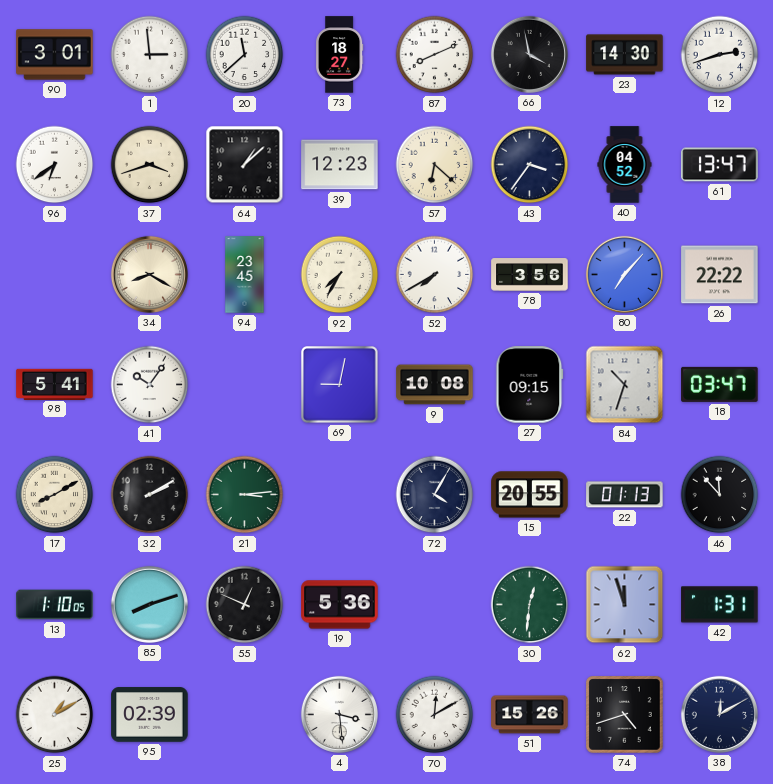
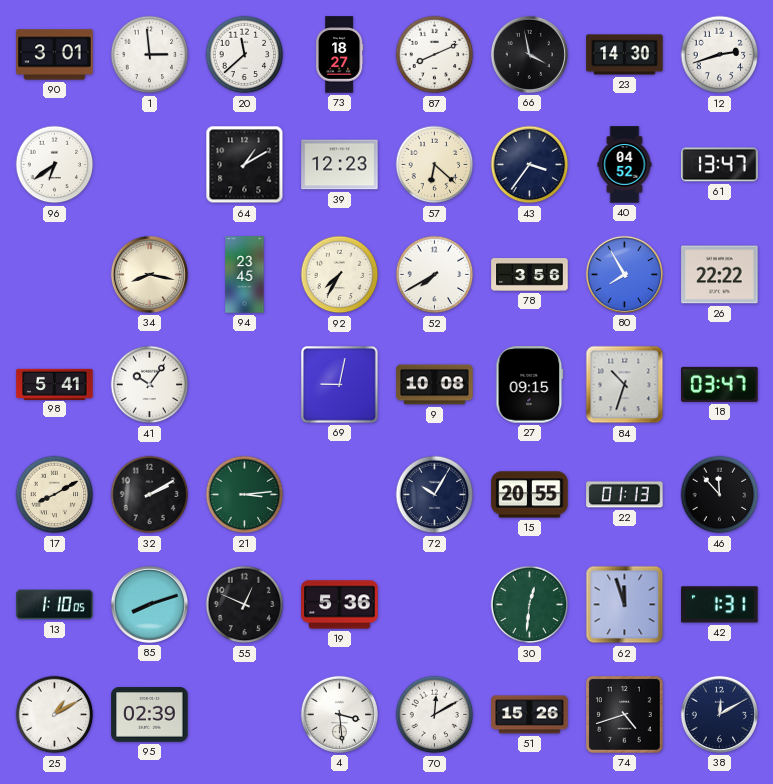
37: 3:42 -> none
64: 1:08 -> 1:10
34: 8:20 -> 8:17
80: 7:07 -> 7:55
72: 4:05 -> 10:05
